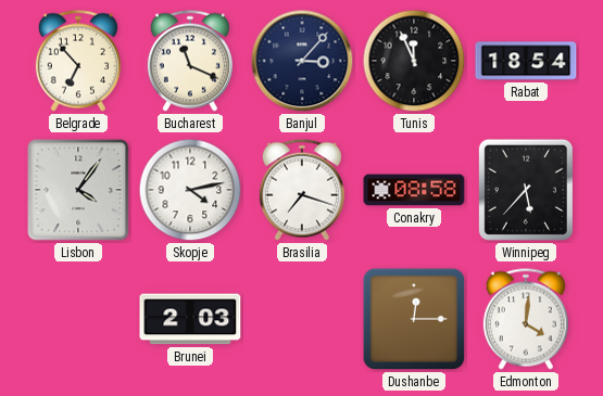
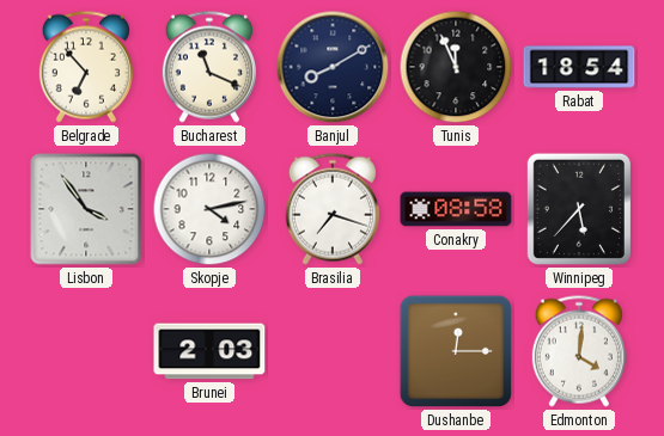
Banjul: 3:07 -> 8:10
Lisbon: 4:06 -> 3:54
